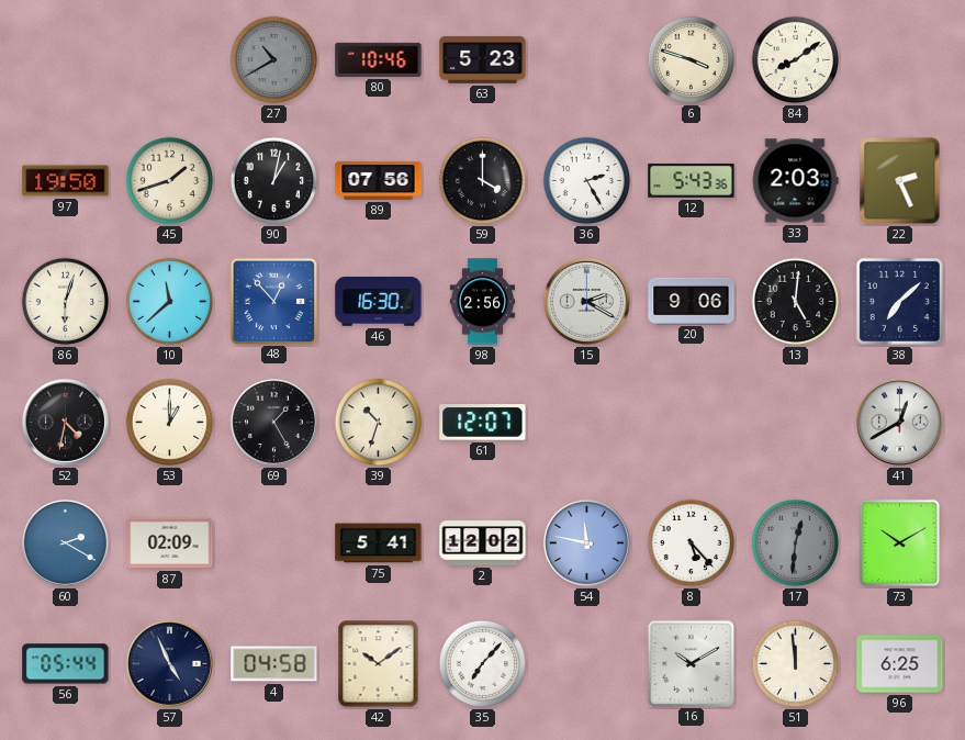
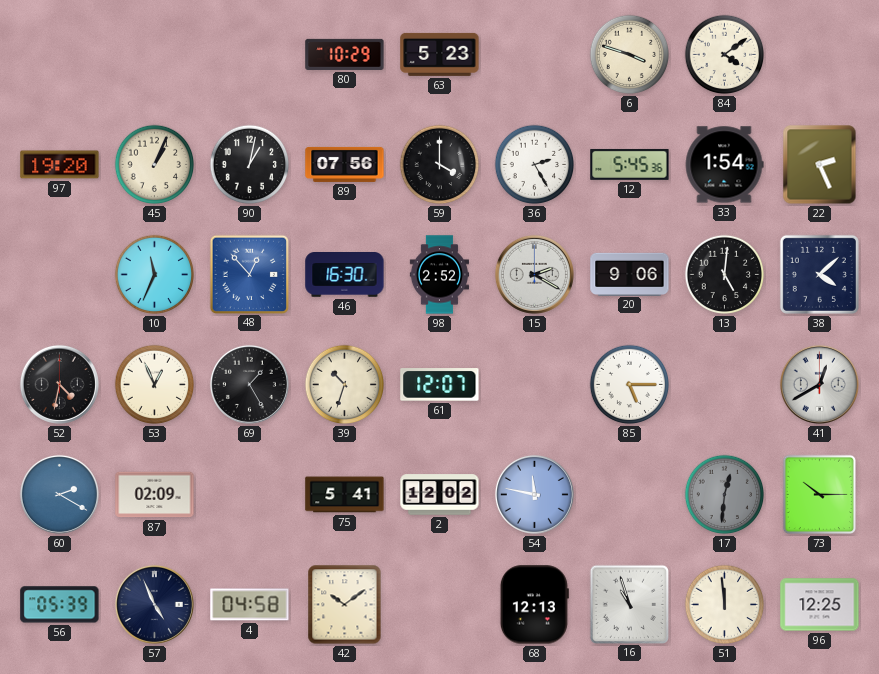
27: 10:40 -> none
80: 10:46 -> 10:29
84: 8:09 -> 4:09
97: 19:50 -> 19:20
45: 1:42 -> 1:04
12: 5:43 -> 5:45
33: 2:03 -> 1:54
86: 6:03 -> none
10: 11:38 -> 11:34
98: 2:56 -> 2:52
38: 7:08 -> 4:08
53: 1:00 -> 12:56
85: none -> 5:15
8: 5:23 -> none
73: 10:10 -> 10:15
56: 05:44 -> 05:39
35: 7:07 -> none
68: none -> 12:13
16: 10:10 -> 10:57
96: 6:25 -> 12:25
